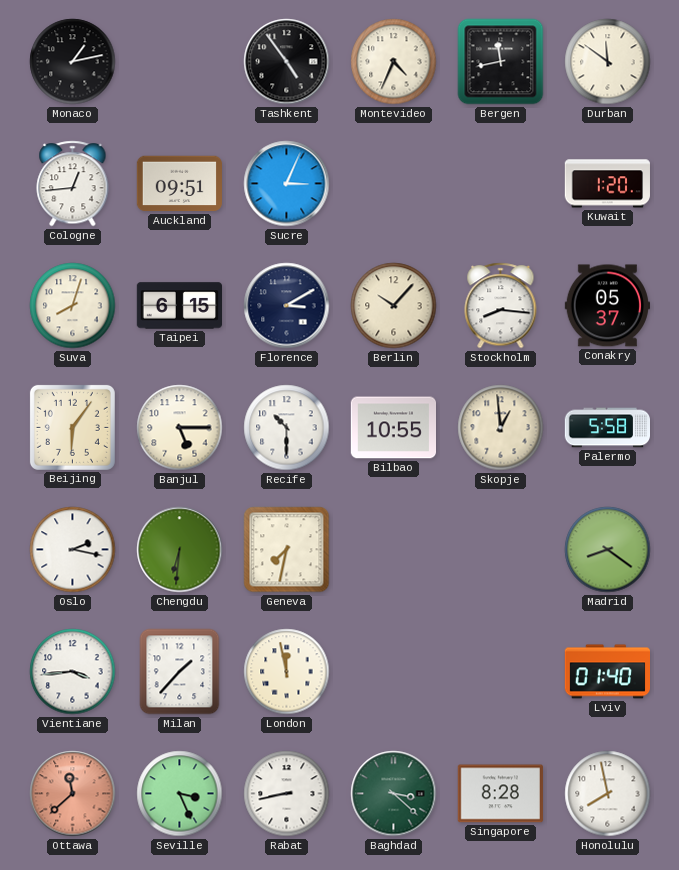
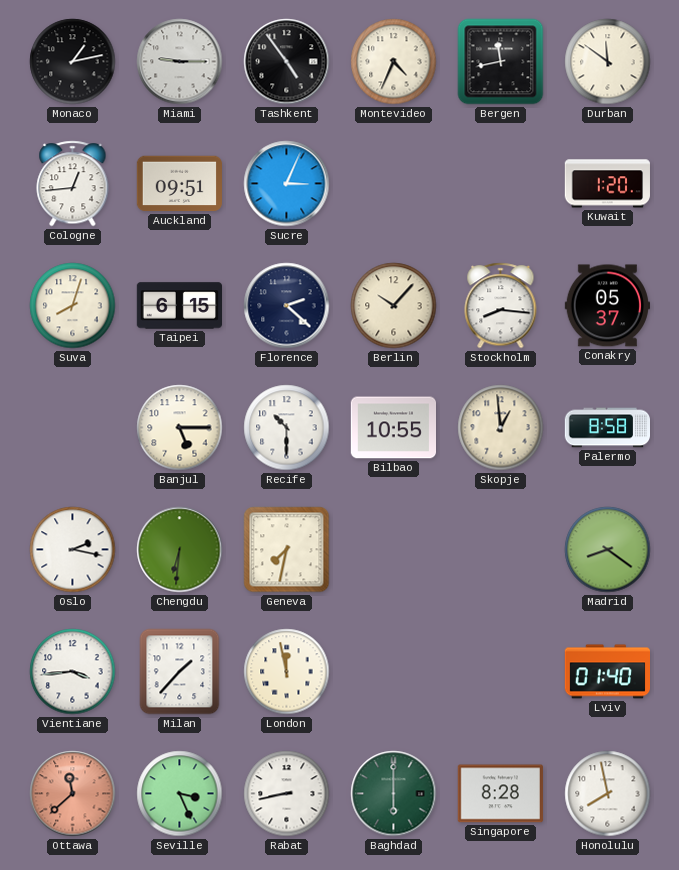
Miami: none -> 9:15
Florence: 3:10 -> 2:22
Beijing: 6:06 -> none
Palermo: 5:58 -> 8:58
Baghdad: 3:22 -> 6:00
